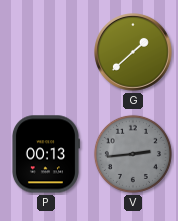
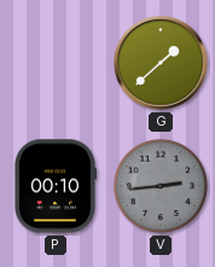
P: 00:13 -> 00:10
